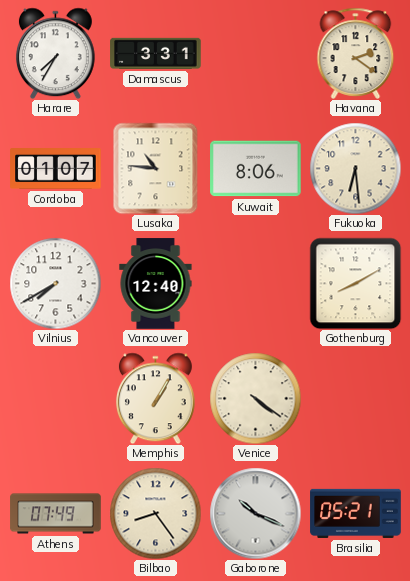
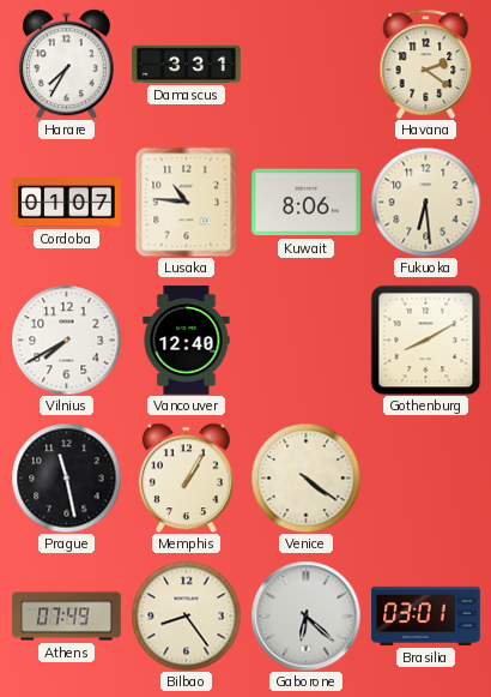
Prague: none -> 11:28
Gaborone: 10:19 -> 6:22
Brasilia: 05:21 -> 03:01
